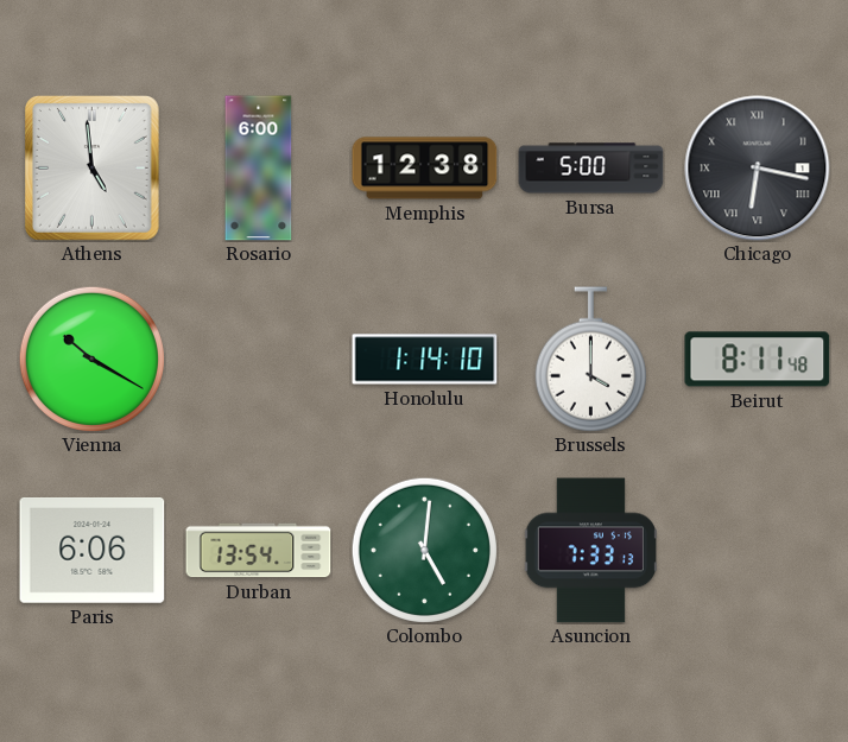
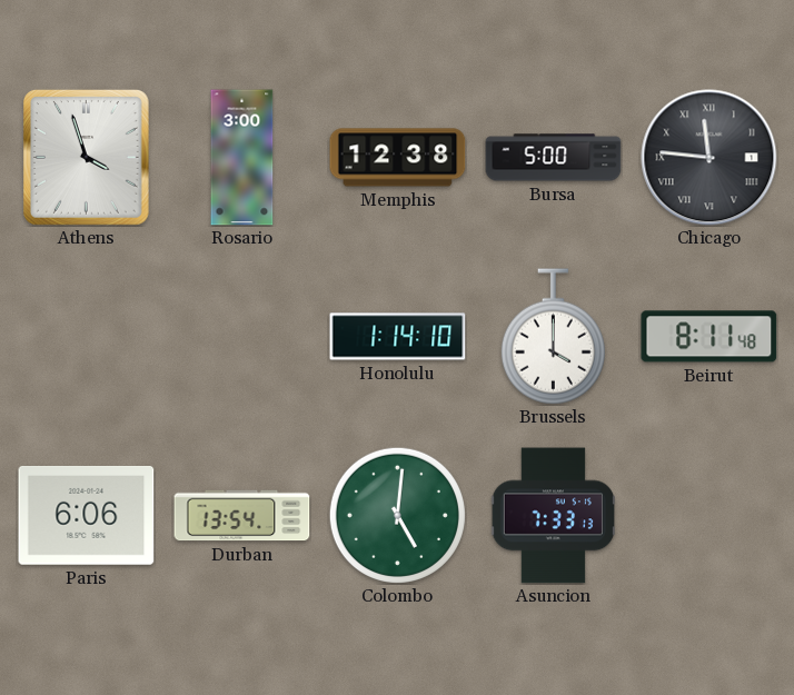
Athens: 4:59 -> 3:57
Rosario: 6:00 -> 3:00
Chicago: 6:17 -> 11:46
Vienna: 10:20 -> none
